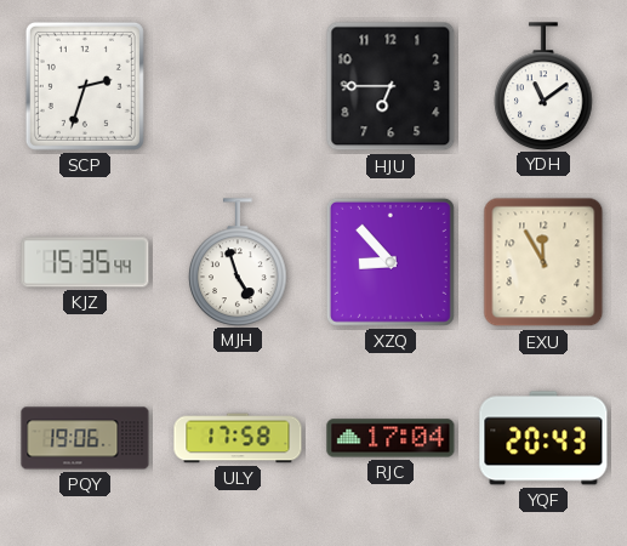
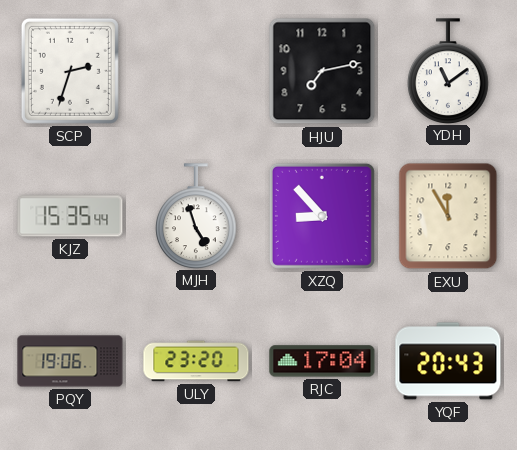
HJU: 6:45 -> 7:13
ULY: 17:58 -> 23:20
